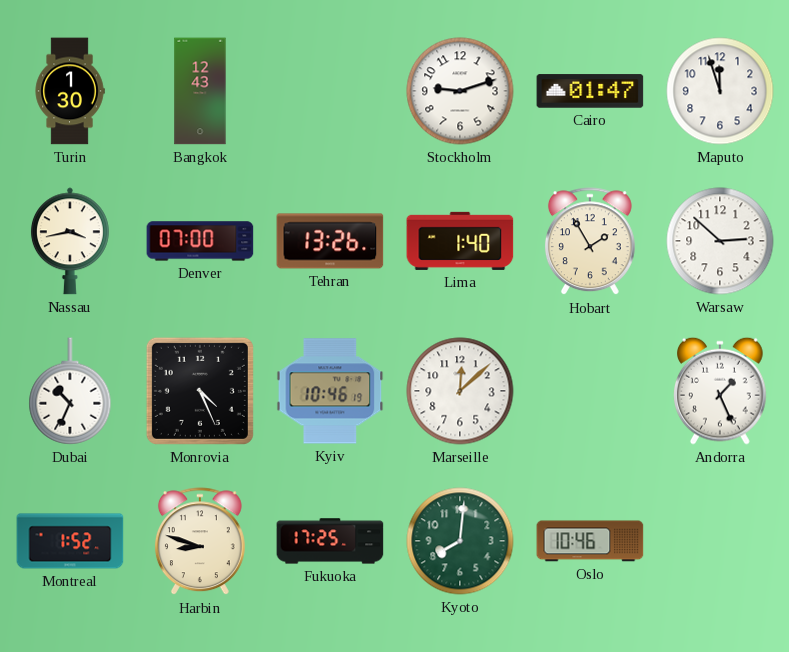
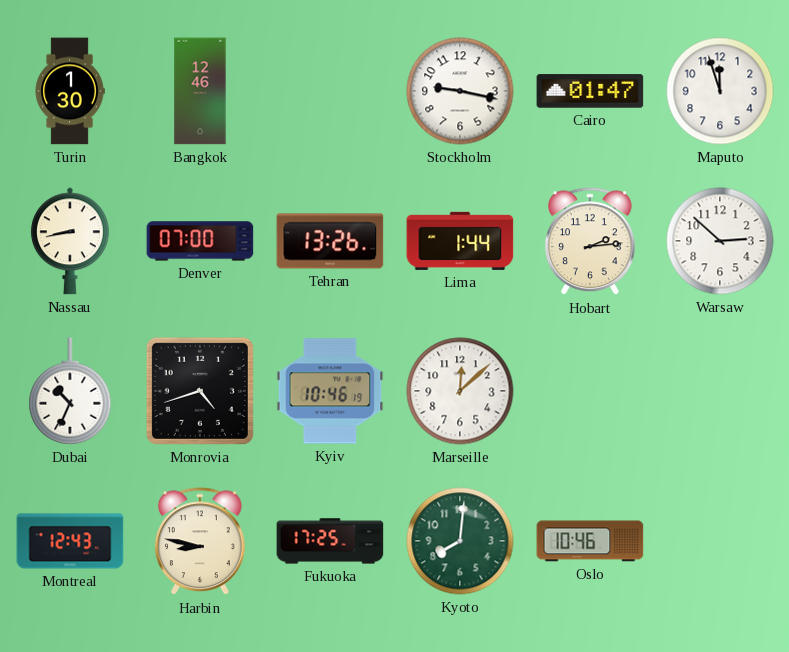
Bangkok: 12:43 -> 12:46
Stockholm: 9:12 -> 9:17
Nassau: 3:43 -> 8:43
Lima: 1:40 -> 1:44
Hobart: 1:55 -> 2:14
Monrovia: 4:26 -> 4:42
Andorra: 1:26 -> none
Montreal: 1:52 -> 12:43
Harbin: 8:48 -> 8:47
